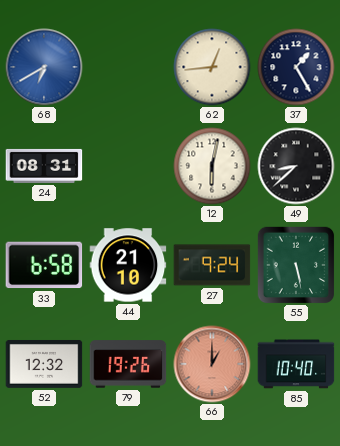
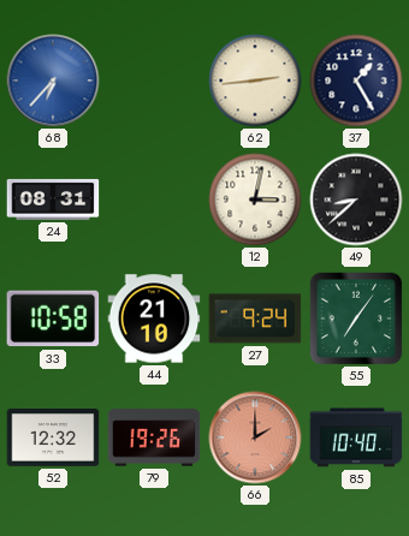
68: 6:40 -> 6:37
62: 12:44 -> 2:44
12: 6:02 -> 3:02
33: 6:58 -> 10:58
55: 5:28 -> 7:06
66: 1:00 -> 2:00
